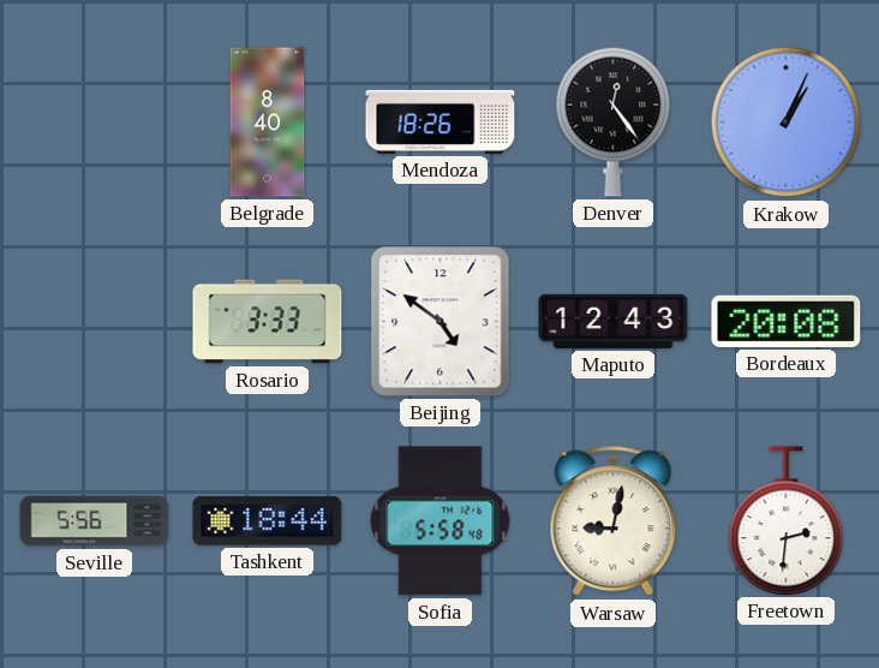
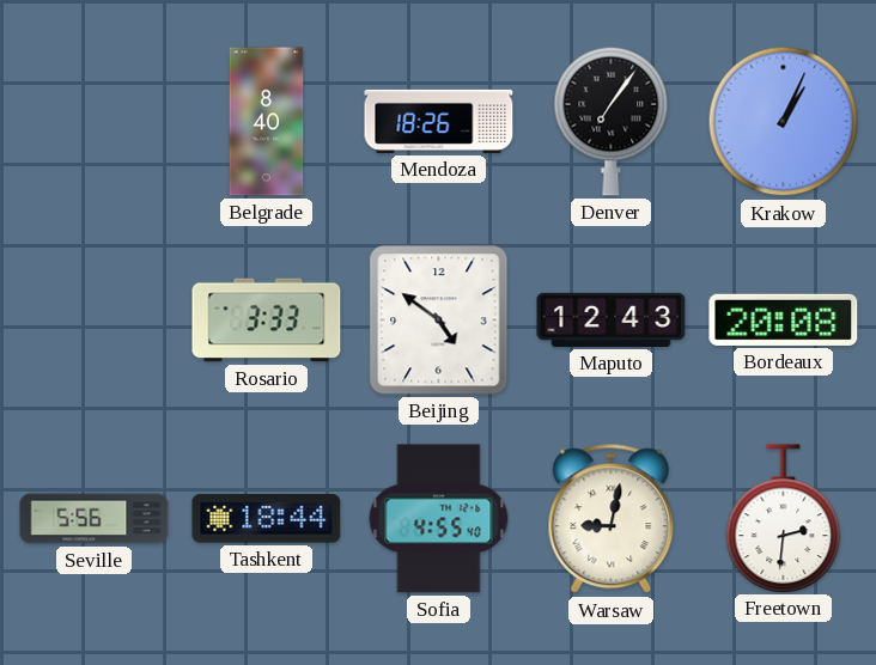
Denver: 12:24 -> 7:06
Sofia: 5:58 -> 4:55
